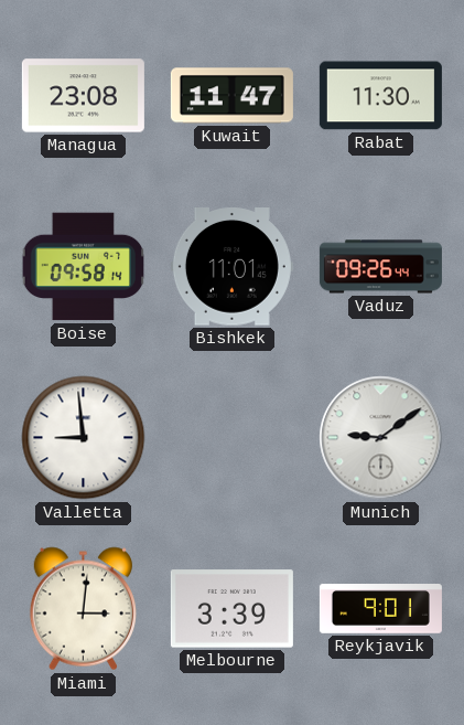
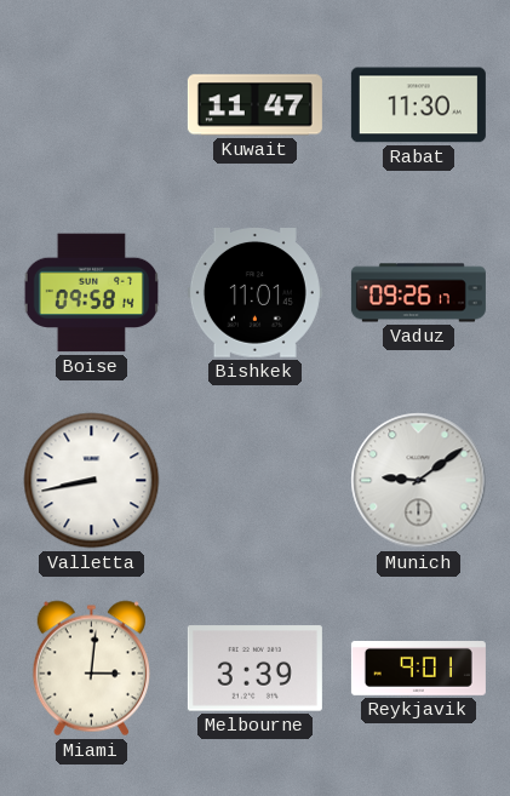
Managua: 23:08 -> none
Vaduz: 09:26:44 -> 09:26:17
Valletta: 8:59 -> 8:43
